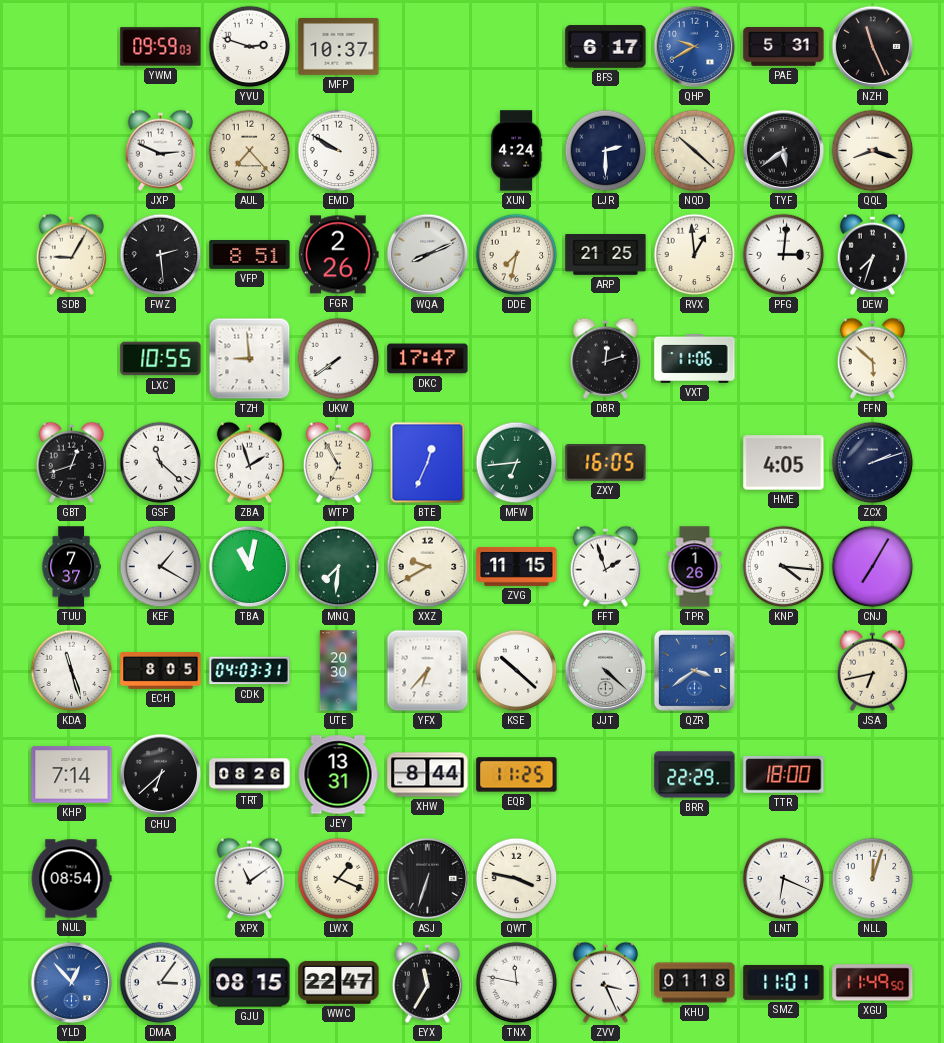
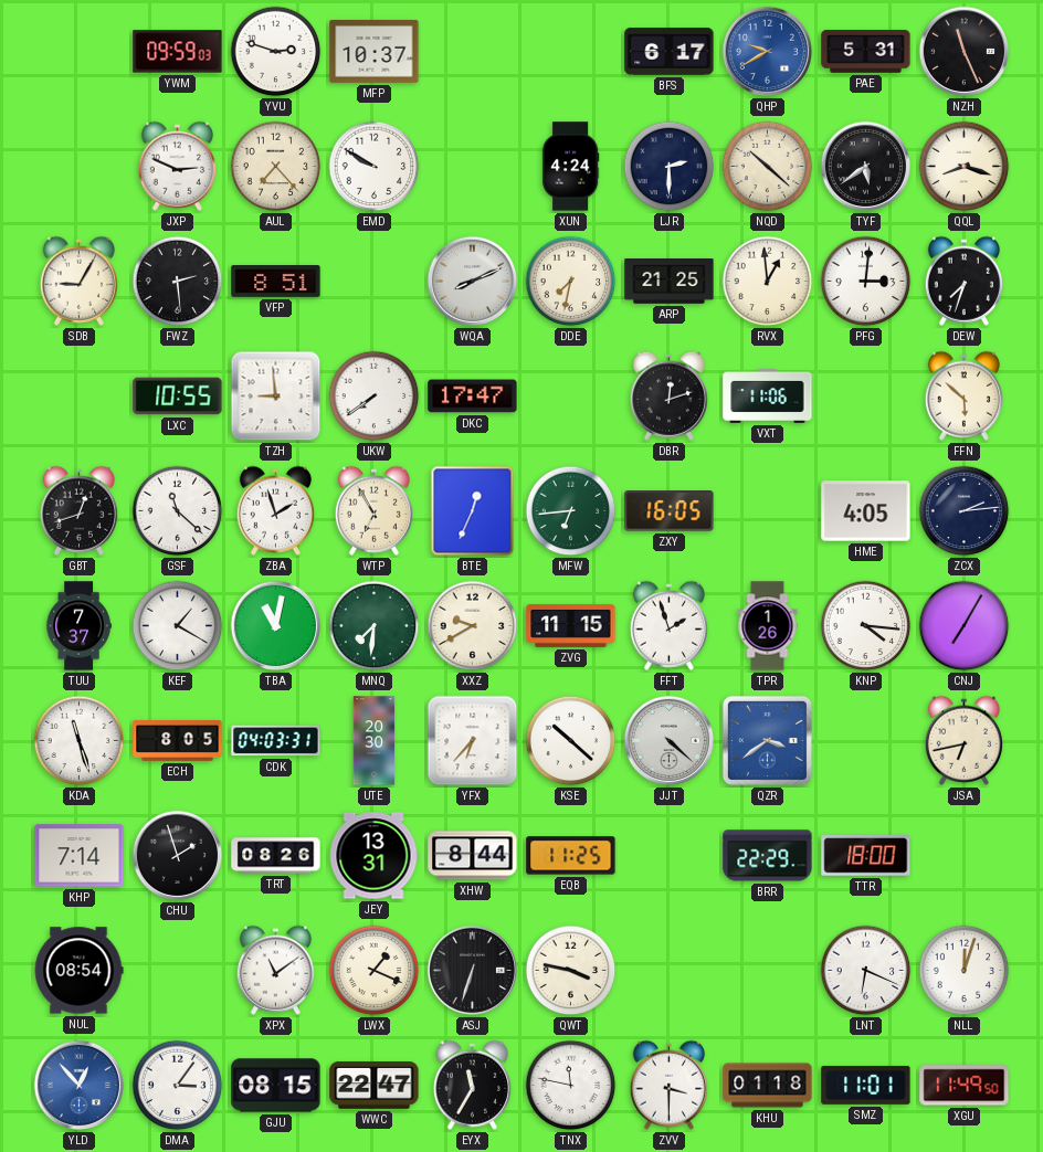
FGR: 2:26 -> none
ZCX: 2:12 -> 2:14
CHU: 6:38 -> 1:57
ZVV: 3:26 -> 3:30
